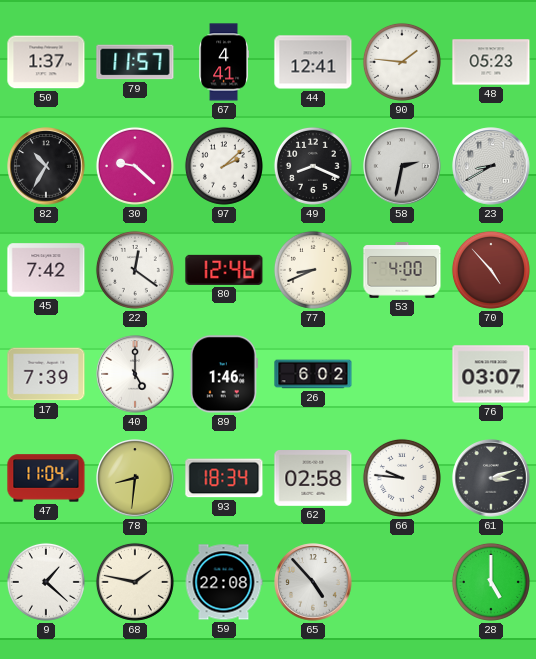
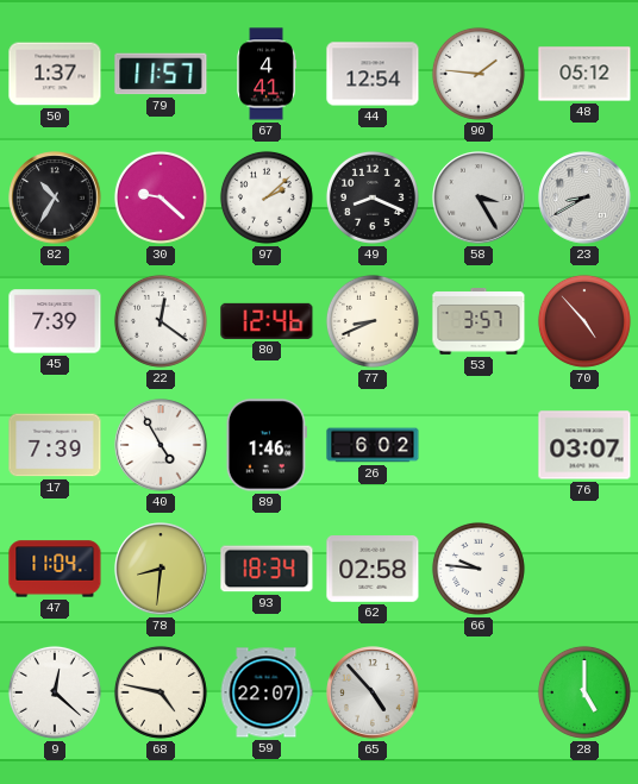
44: 12:41 -> 12:54
48: 05:23 -> 05:12
58: 2:32 -> 3:25
45: 7:42 -> 7:39
53: 4:00 -> 3:57
40: 5:00 -> 4:55
61: 3:12 -> none
9: 1:22 -> 12:22
68: 1:47 -> 4:47
59: 22:08 -> 22:07
